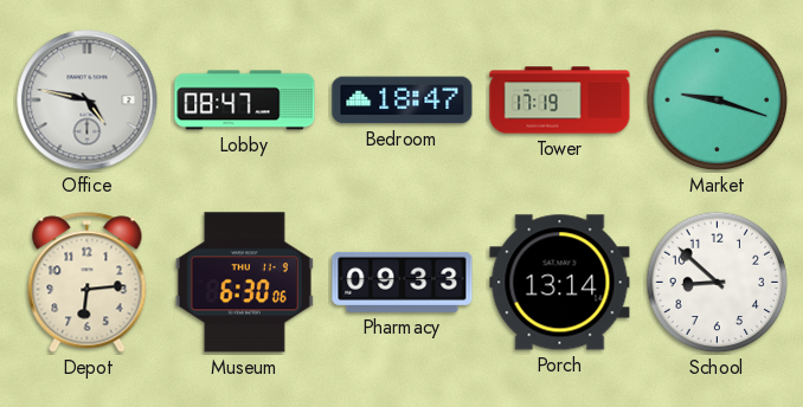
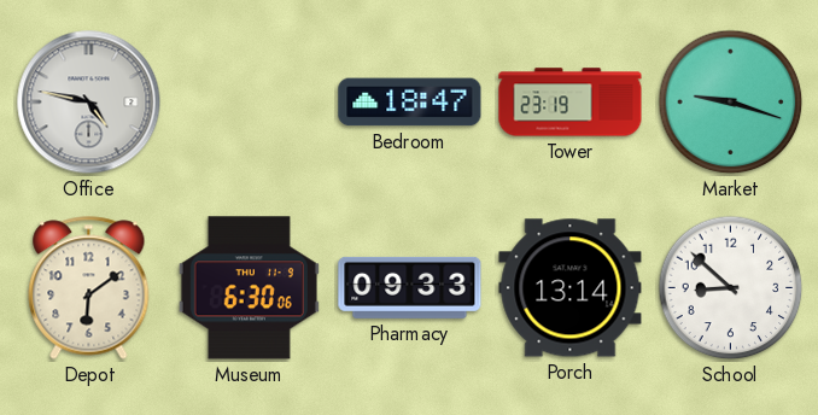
Lobby: 08:47 -> none
Tower: 17:19 -> 23:19
Depot: 6:14 -> 6:09
